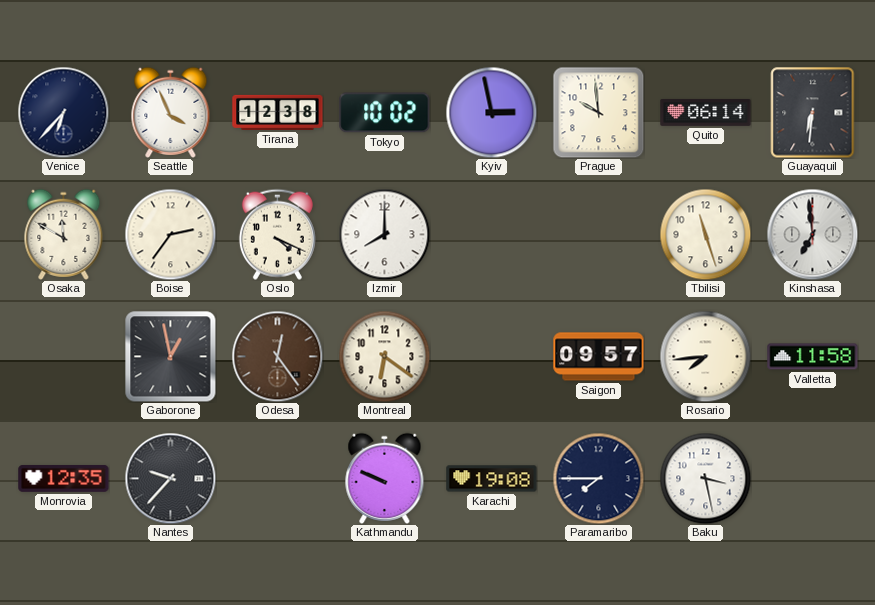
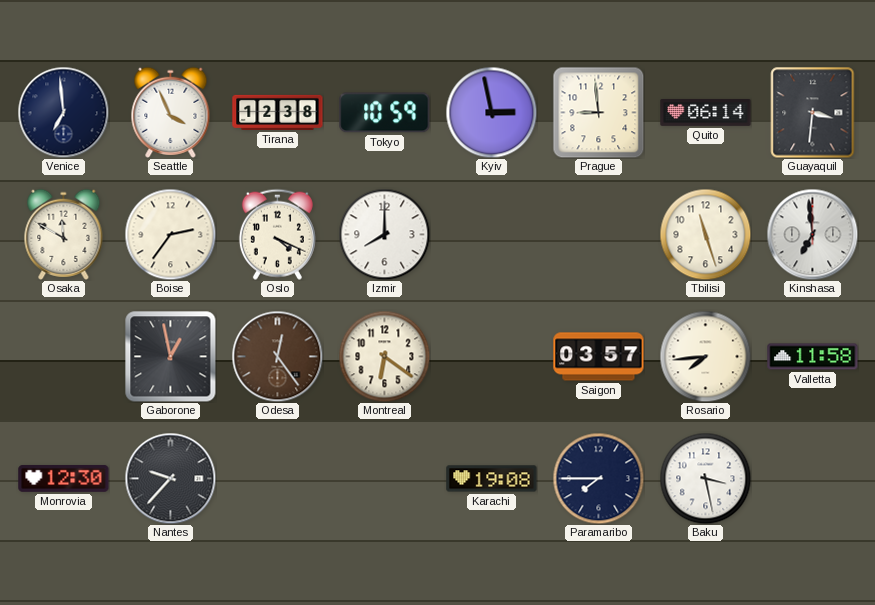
Venice: 6:37 -> 6:59
Tokyo: 10:02 -> 10:59
Prague: 9:59 -> 8:59
Guayaquil: 6:31 -> 3:31
Saigon: 09:57 -> 03:57
Monrovia: 12:35 -> 12:30
Kathmandu: 9:49 -> none
